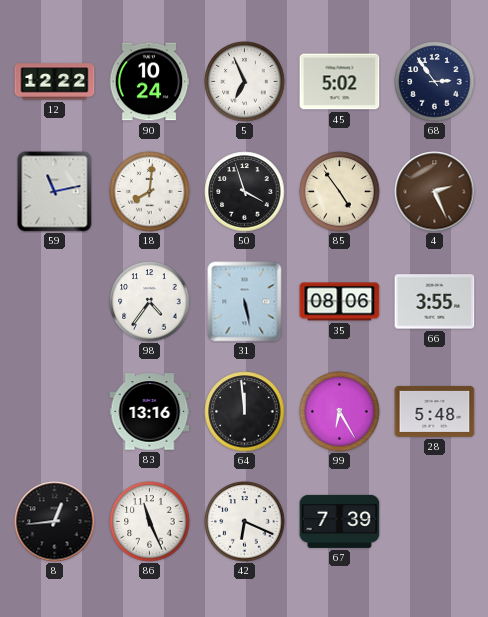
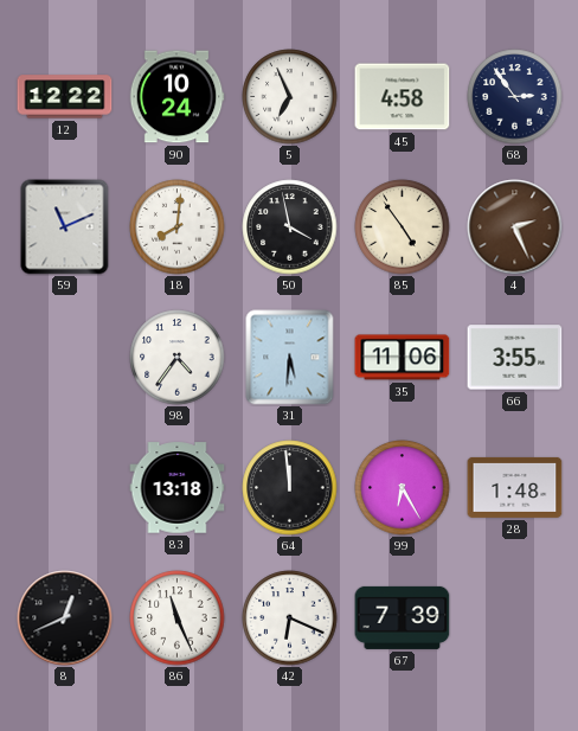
45: 5:02 -> 4:58
59: 11:13 -> 11:11
50: 3:57 -> 3:58
31: 5:28 -> 5:31
35: 08:06 -> 11:06
83: 13:16 -> 13:18
28: 5:48 -> 1:48
8: 12:44 -> 12:41
